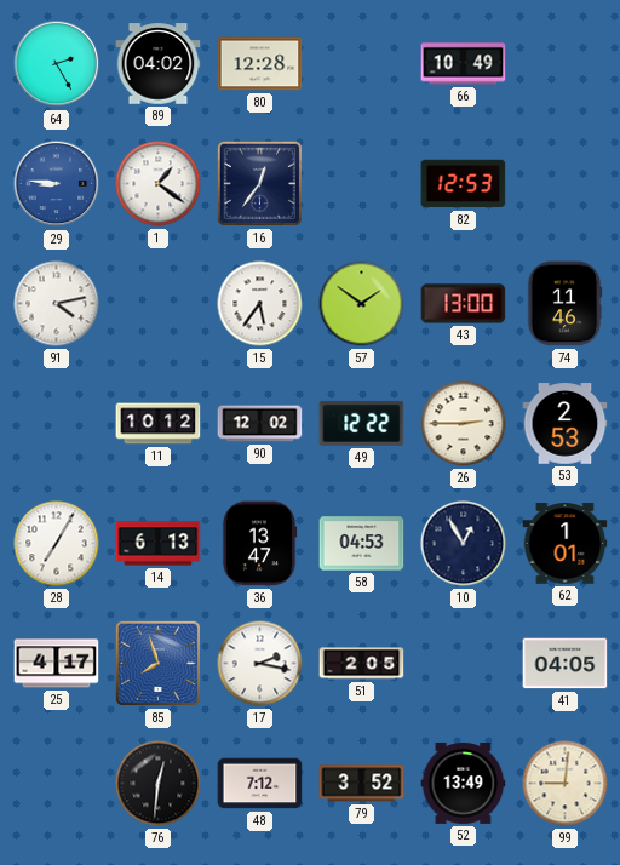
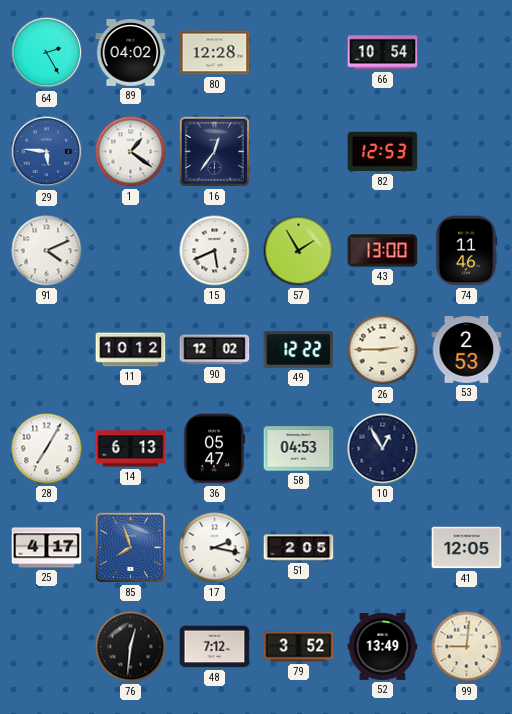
66: 10:49 -> 10:54
29: 8:46 -> 5:46
91: 4:13 -> 4:11
15: 5:36 -> 5:41
57: 1:51 -> 1:55
36: 13:47 -> 05:47
62: 1:01 -> none
41: 04:05 -> 12:05
